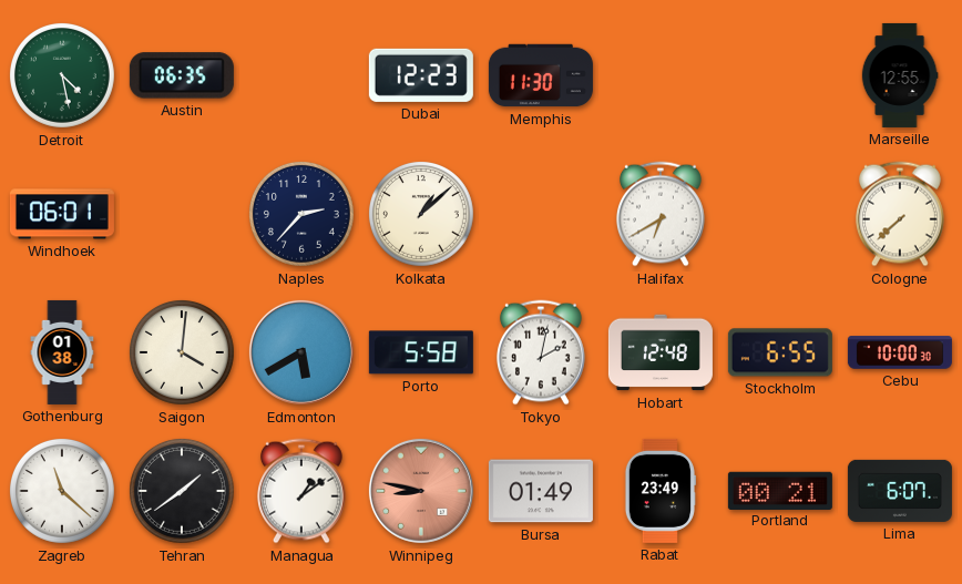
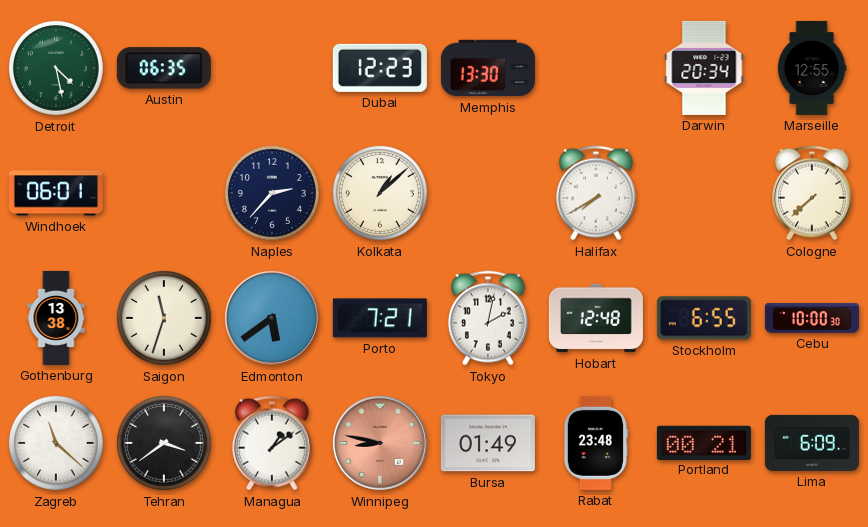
Memphis: 11:30 -> 13:30
Darwin: none -> 20:34
Halifax: 6:40 -> 7:40
Gothenburg: 01:38 -> 13:38
Saigon: 4:01 -> 11:33
Edmonton: 5:40 -> 5:39
Porto: 5:58 -> 7:21
Tehran: 1:39 -> 3:39
Rabat: 23:49 -> 23:48
Lima: 6:07 -> 6:09
